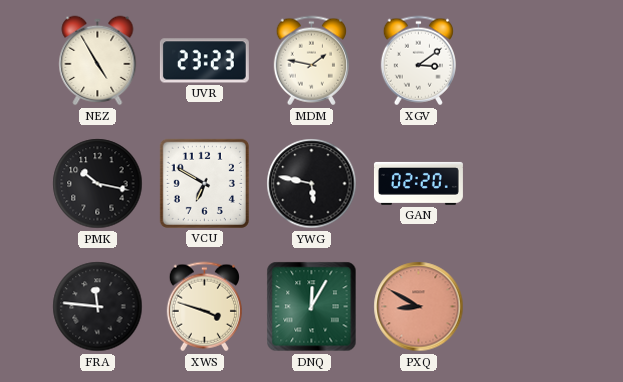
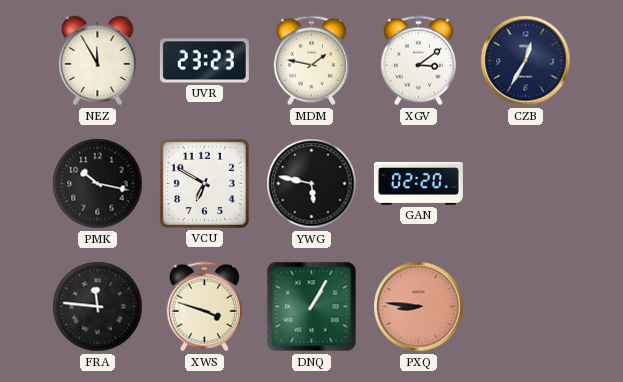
NEZ: 4:55 -> 11:55
CZB: none -> 12:35
DNQ: 12:05 -> 1:05
PXQ: 8:50 -> 8:46
